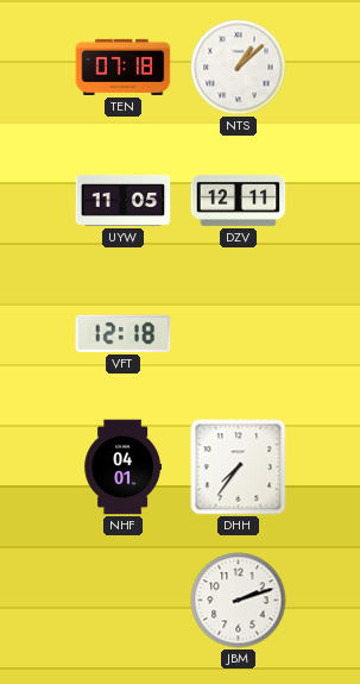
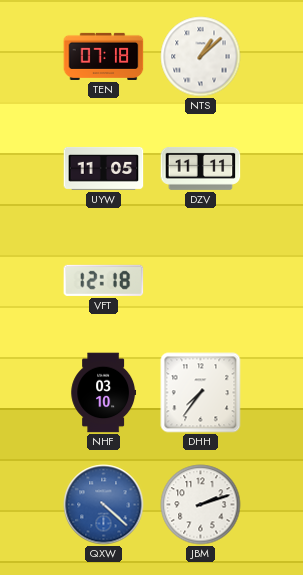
DZV: 12:11 -> 11:11
NHF: 04:01 -> 03:10
QXW: none -> 4:22
